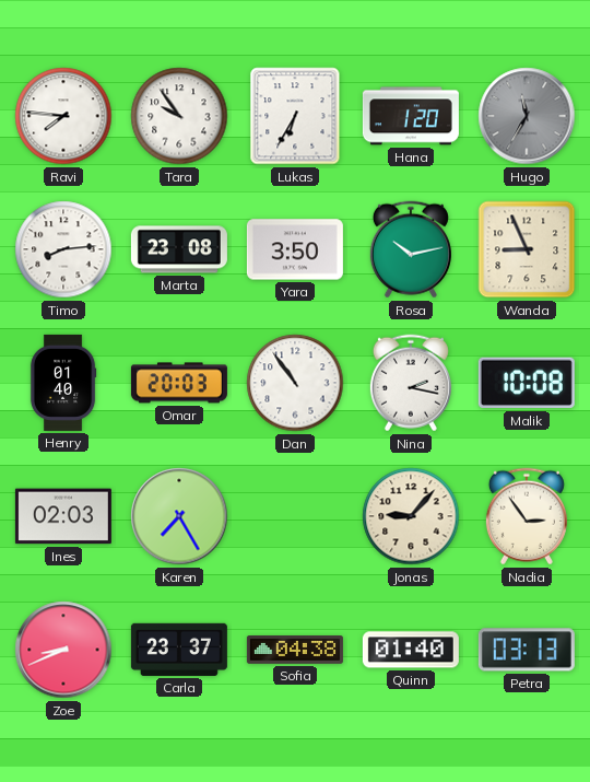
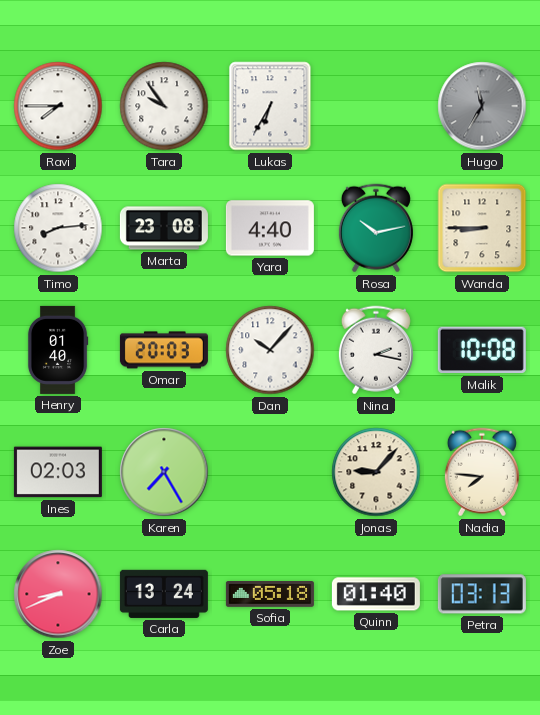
Ravi: 7:46 -> 7:45
Hana: 1:20 -> none
Yara: 3:50 -> 4:40
Wanda: 8:56 -> 8:45
Dan: 10:54 -> 10:07
Nadia: 2:54 -> 7:46
Carla: 23:37 -> 13:24
Sofia: 04:38 -> 05:18
